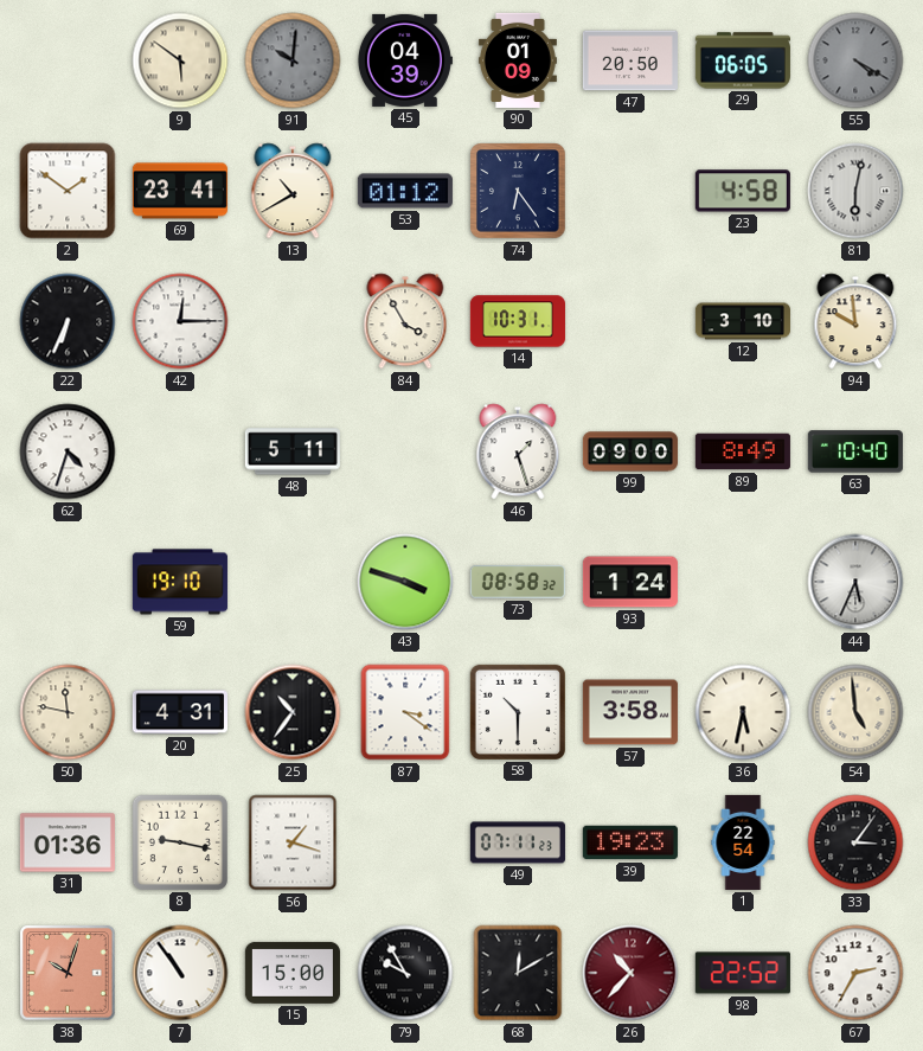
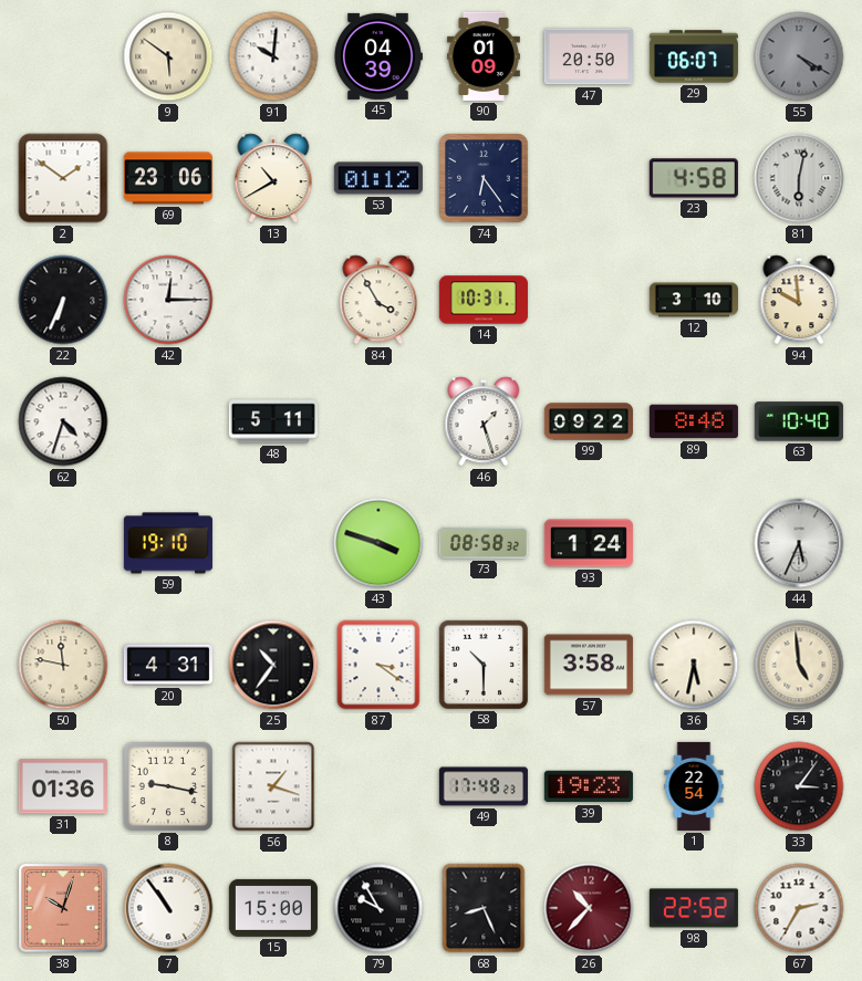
91 dial: grey -> white
29: 06:05 -> 06:07
69: 23:41 -> 23:06
99: 09:00 -> 09:22
89: 8:49 -> 8:48
49: 07:11 -> 17:48
68: 12:10 -> 8:26
